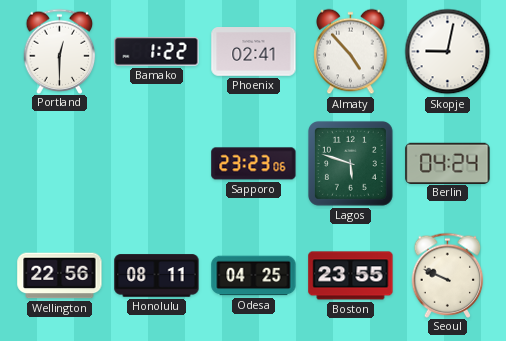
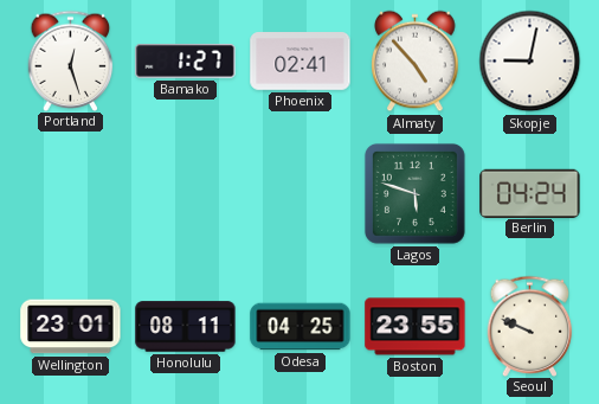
Portland: 12:30 -> 12:27
Bamako: 1:22 -> 1:27
Sapporo: 23:23 -> none
Wellington: 22:56 -> 23:01
